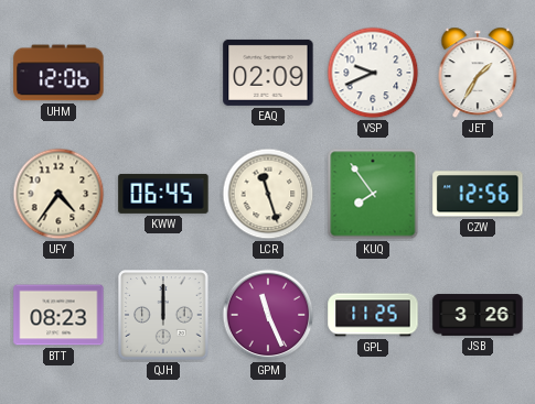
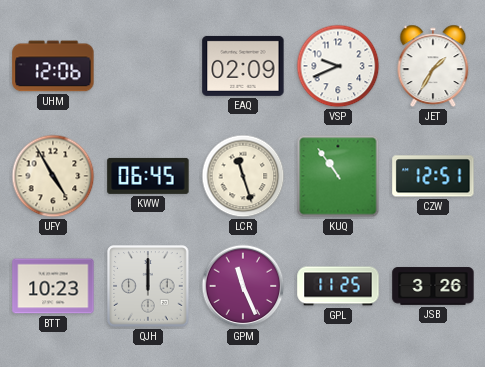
UFY: 4:36 -> 4:55
KUQ: 7:54 -> 10:54
CZW: 12:56 -> 12:51
BTT: 08:23 -> 10:23
